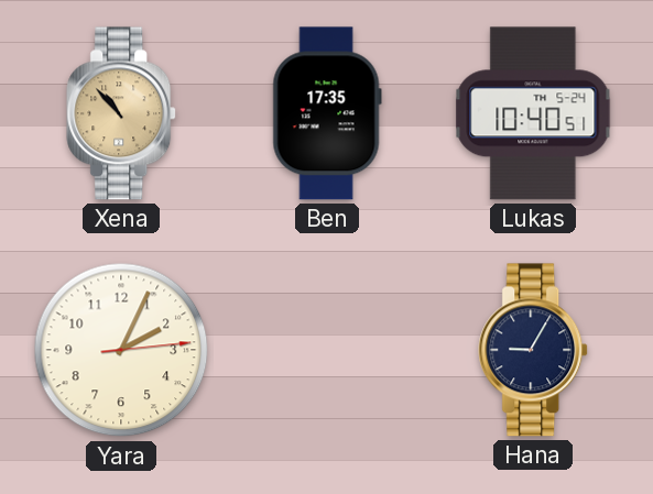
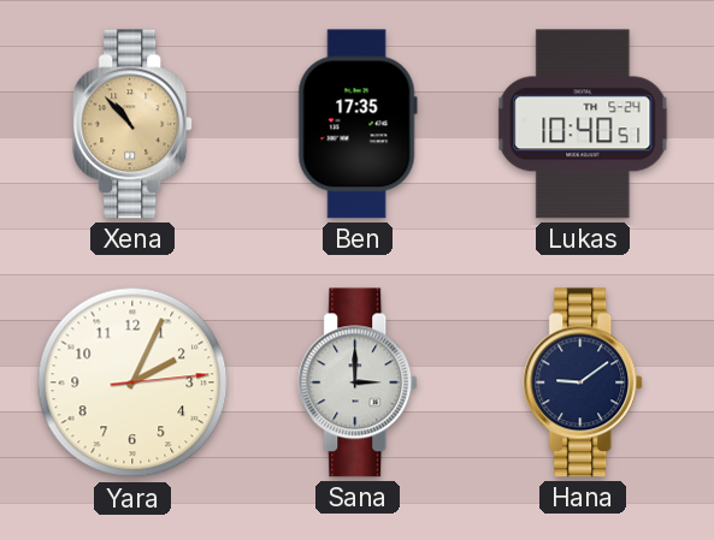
Sana: none -> 3:00
Hana: 9:05 -> 9:09
